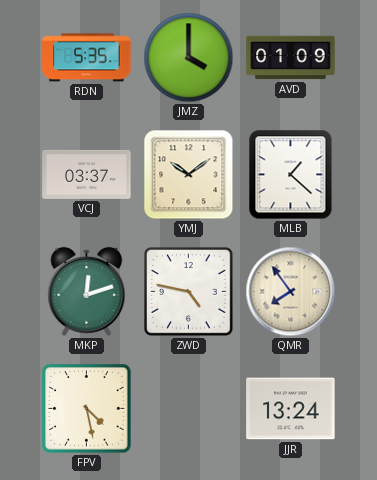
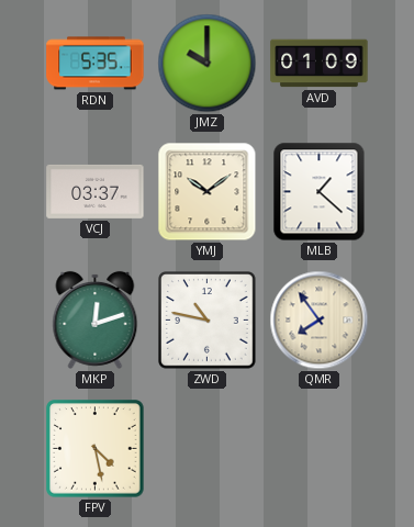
JMZ: 4:00 -> 10:00
ZWD: 4:47 -> 10:47
JJR: 13:24 -> none
